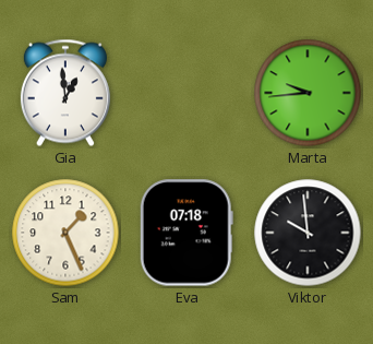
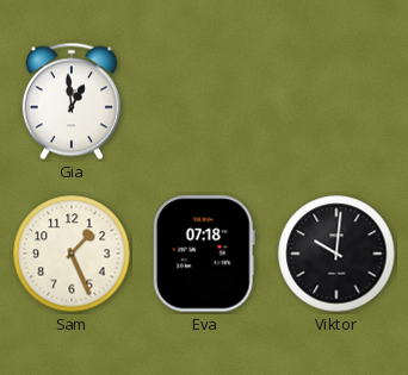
Marta: 9:44 -> none
Viktor: 9:59 -> 10:01
